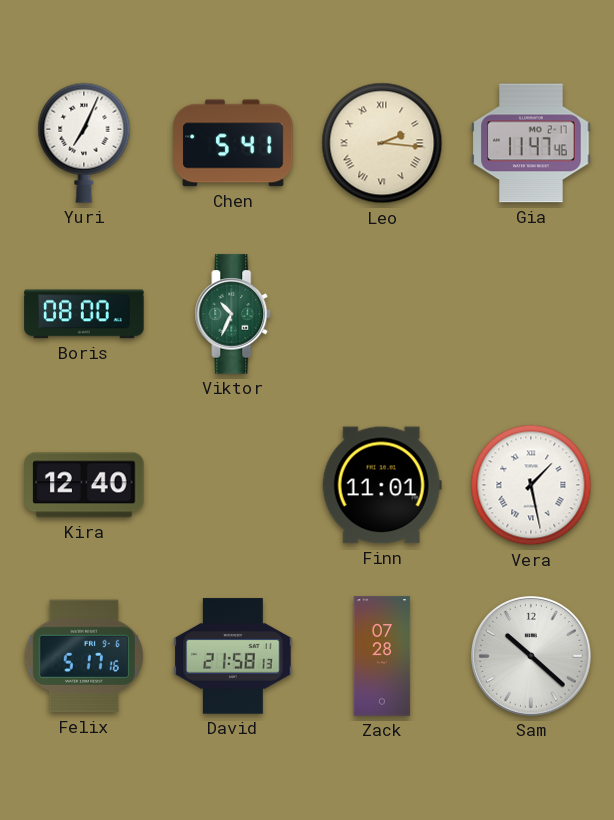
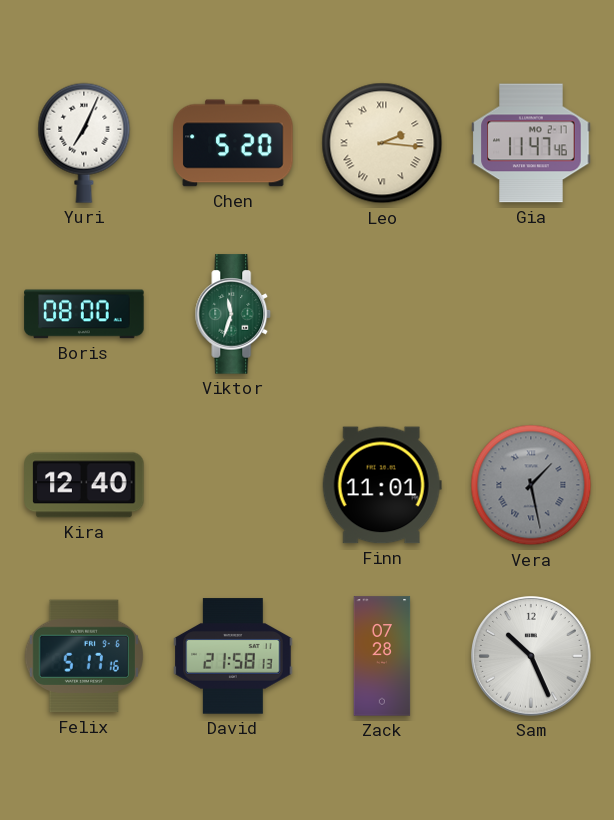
Chen: 5:41 -> 5:20
Viktor: 10:34 -> 11:33
Vera dial: white -> grey
Sam: 10:22 -> 10:26
